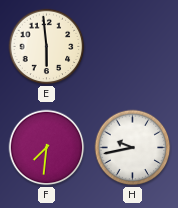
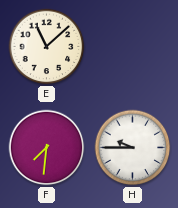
E: 5:59 -> 11:08
H: 9:43 -> 9:45
